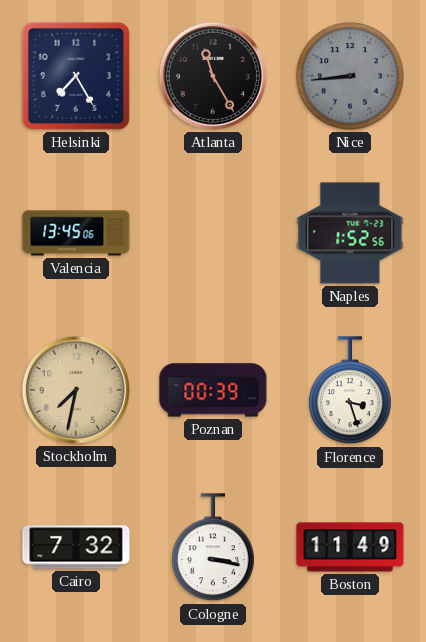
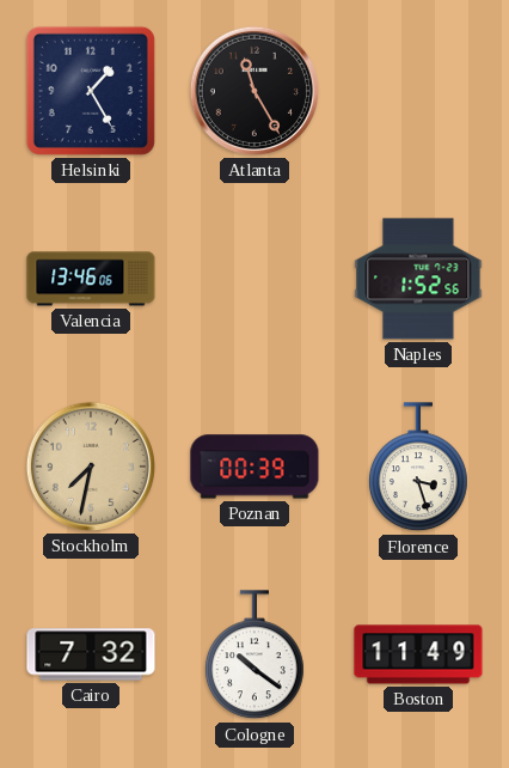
Helsinki: 7:25 -> 1:25
Nice: 8:44 -> none
Valencia: 13:45 -> 13:46
Cologne: 3:17 -> 10:21
